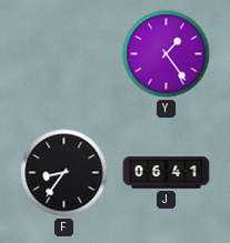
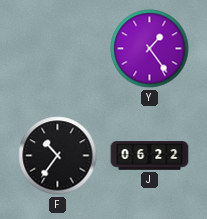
F: 8:36 -> 10:36
J: 06:41 -> 06:22
